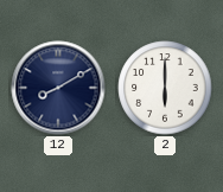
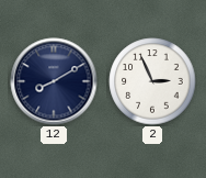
2: 6:00 -> 2:56
